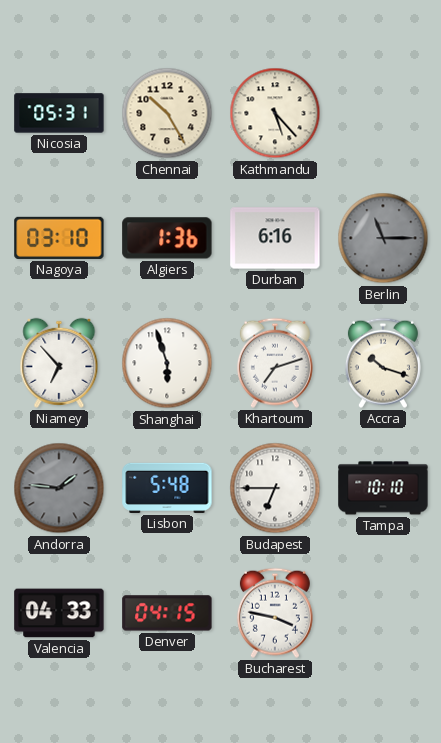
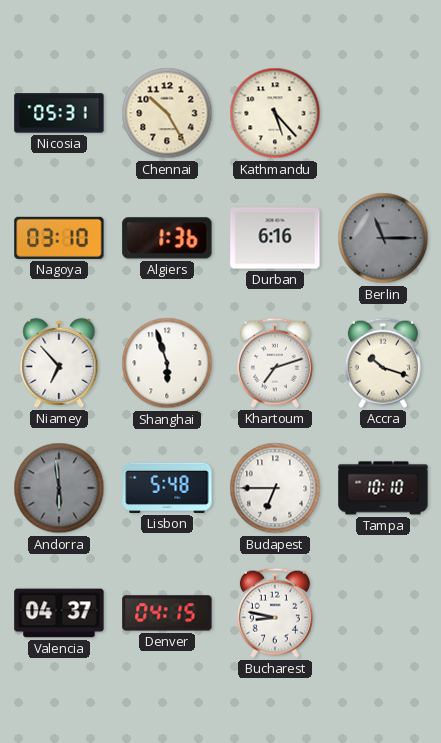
Andorra: 1:46 -> 5:59
Valencia: 04:33 -> 04:37
Bucharest: 3:47 -> 8:47
